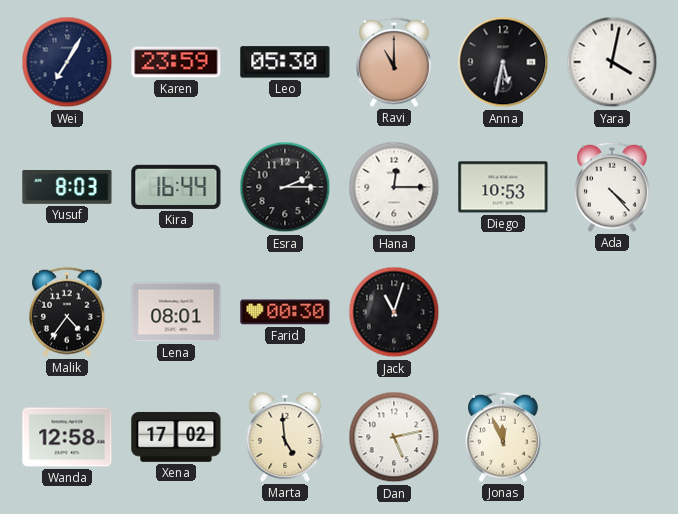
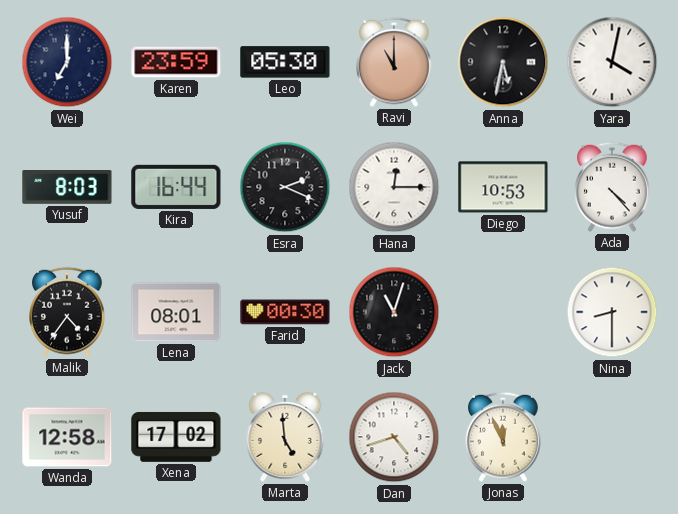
Wei: 7:05 -> 7:00
Esra: 2:15 -> 2:19
Nina: none -> 8:30
Dan: 5:13 -> 4:42
